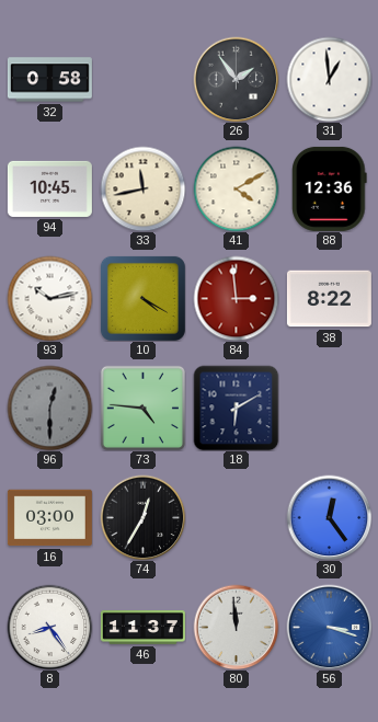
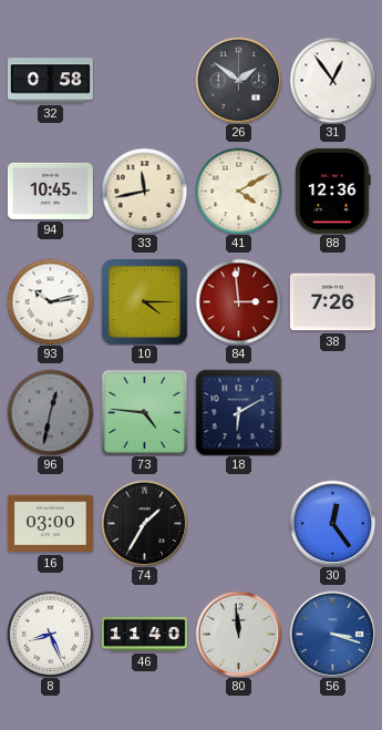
26: 1:54 -> 1:51
31: 12:59 -> 12:54
10: 4:20 -> 4:15
38: 8:22 -> 7:26
96: 12:30 -> 12:32
74: 12:35 -> 1:35
8: 8:24 -> 8:26
46: 11:37 -> 11:40
